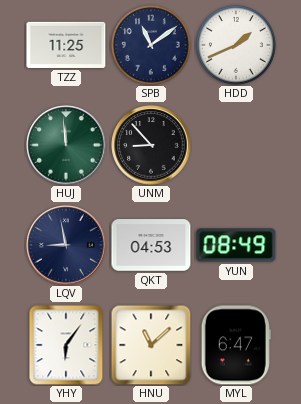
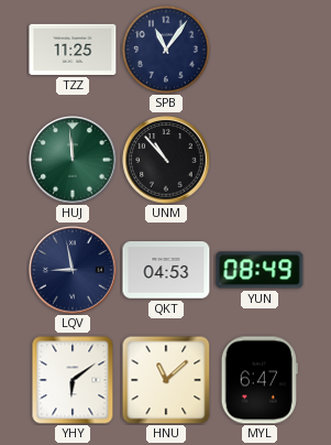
SPB: 11:09 -> 11:06
HDD: 1:41 -> none
UNM: 8:53 -> 10:53
YHY: 6:06 -> 6:09
